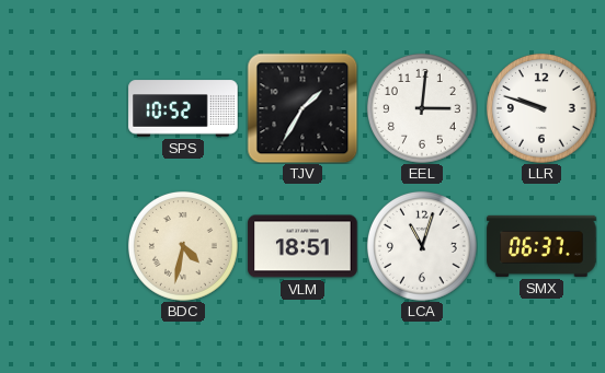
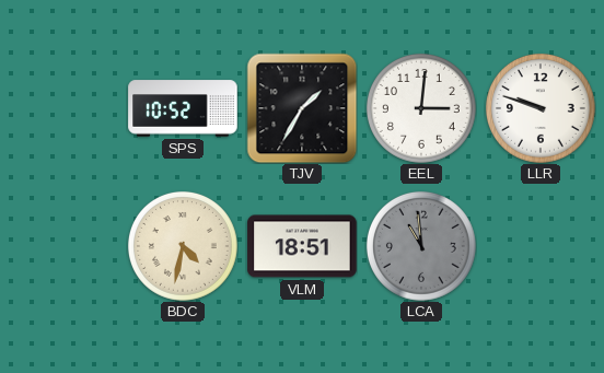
LCA: 11:03 -> 10:59
LCA dial: white -> grey
SMX: 06:37 -> none
